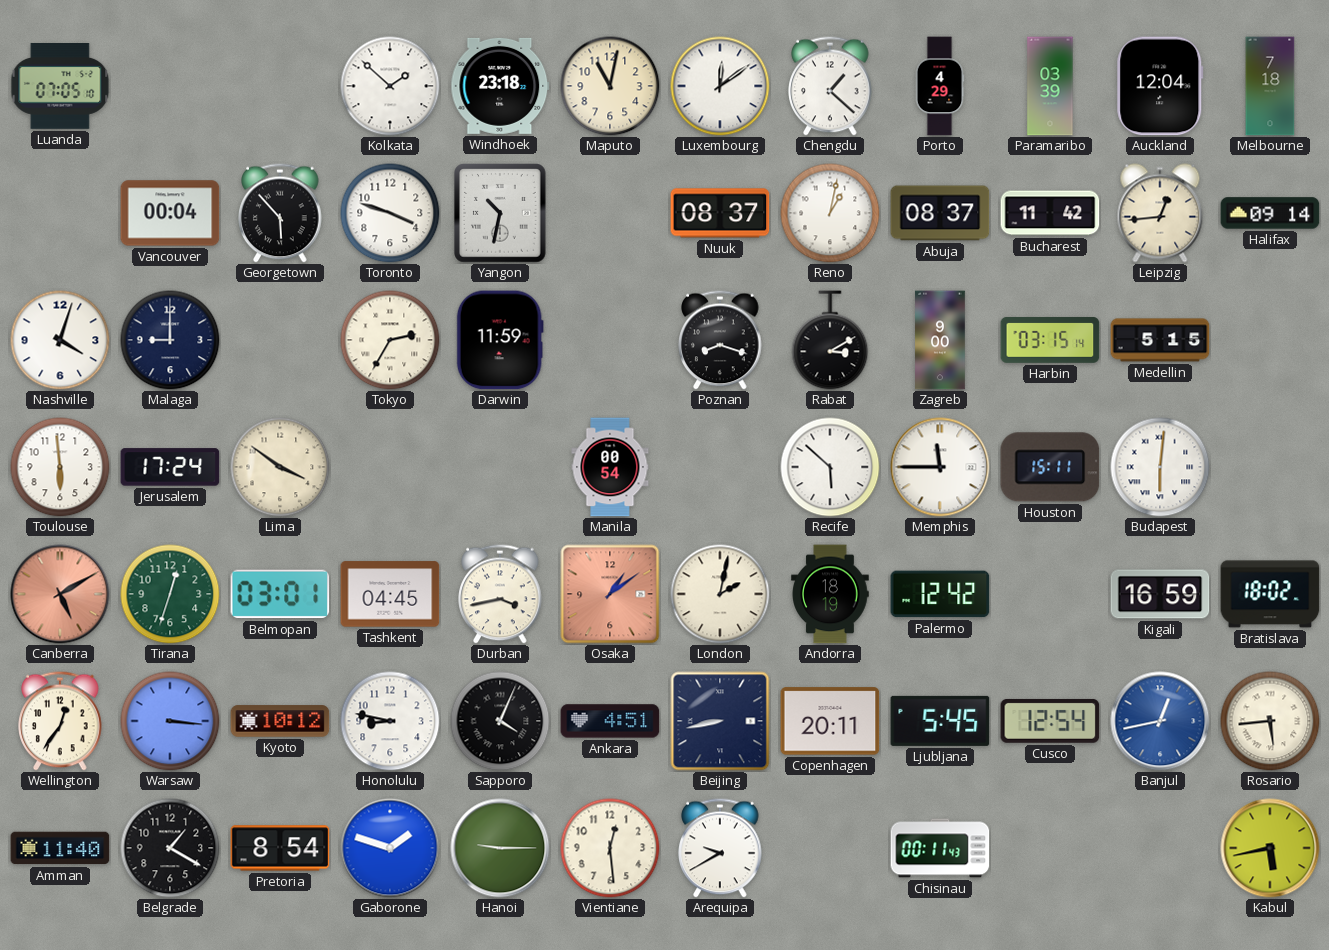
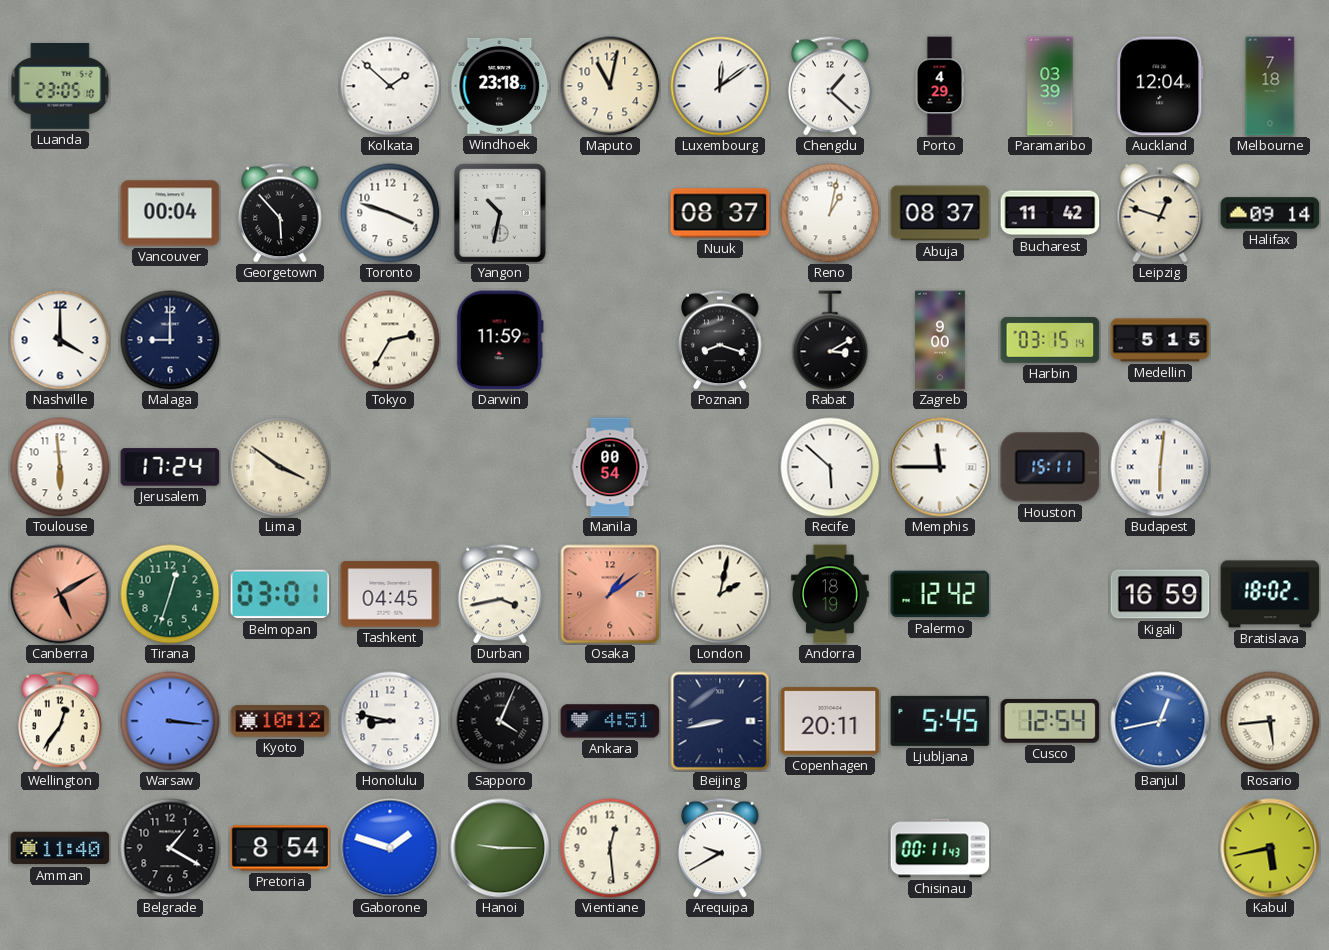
Luanda: 07:05 -> 23:05
Leipzig: 12:44 -> 12:48
Nashville: 4:03 -> 4:00
